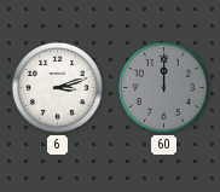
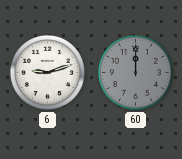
6: 3:12 -> 9:12
